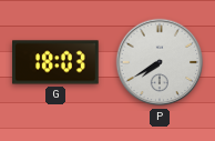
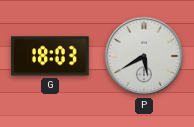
P: 7:40 -> 5:40
